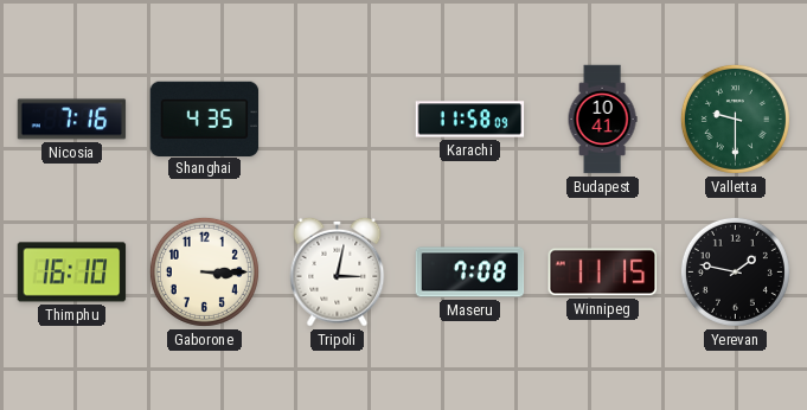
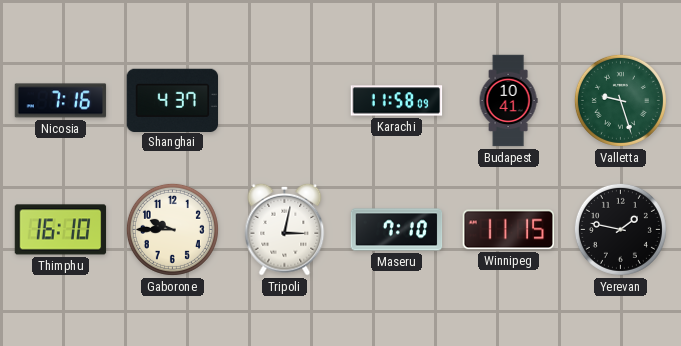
Shanghai: 4:35 -> 4:37
Valletta: 9:30 -> 9:27
Gaborone: 3:15 -> 9:45
Maseru: 7:08 -> 7:10
